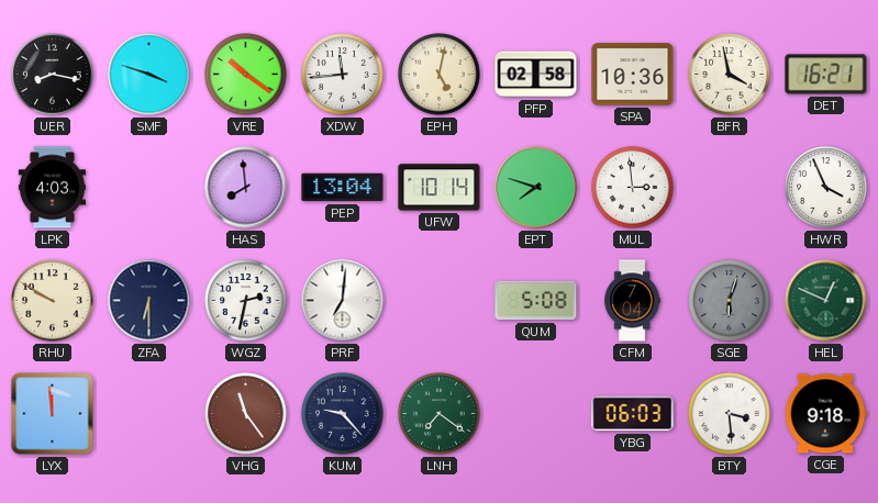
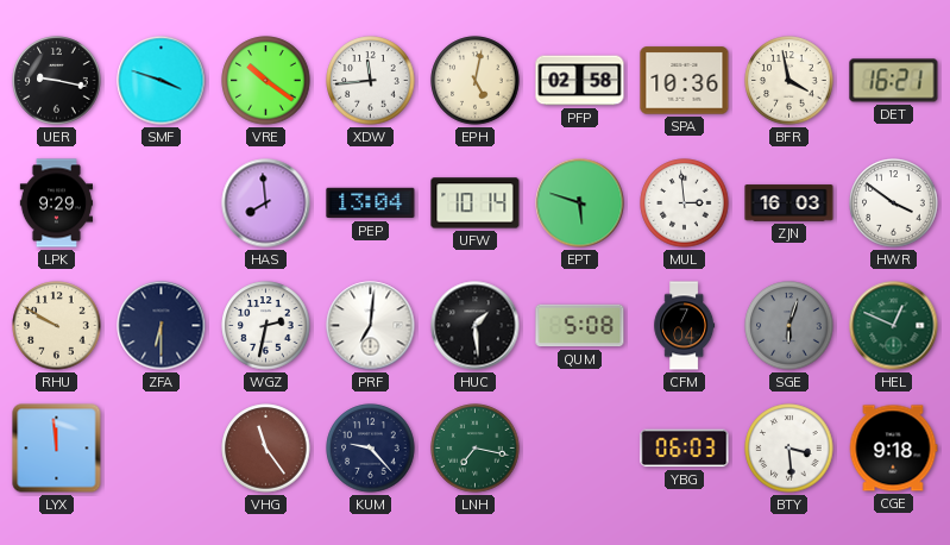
UER: 8:17 -> 9:17
LPK: 4:03 -> 9:29
EPT: 7:48 -> 5:48
ZJN: none -> 16:03
HWR: 3:56 -> 3:51
HUC: none -> 1:29
LNH: 7:21 -> 7:17
